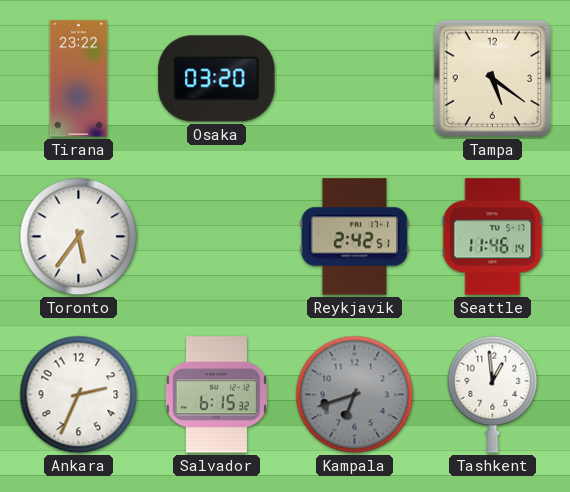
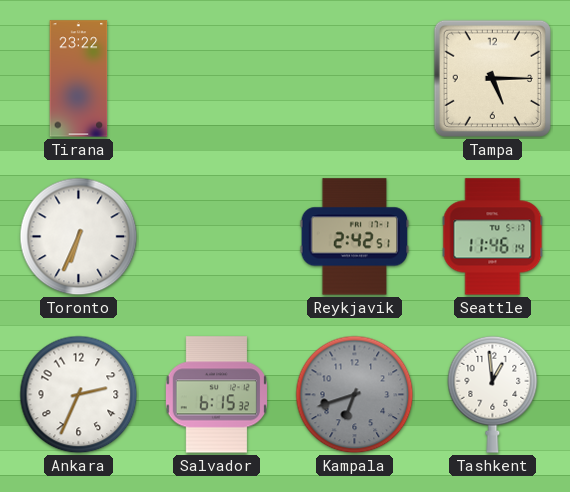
Osaka: 03:20 -> none
Tampa: 5:21 -> 5:15
Toronto: 5:36 -> 6:34
